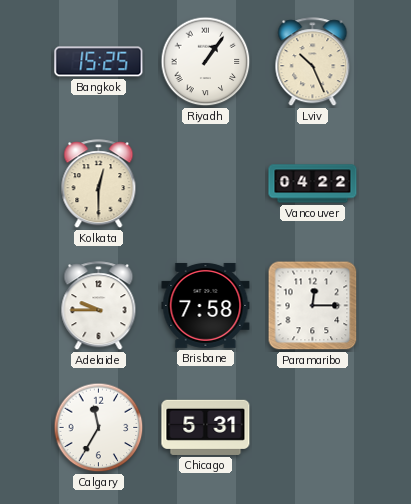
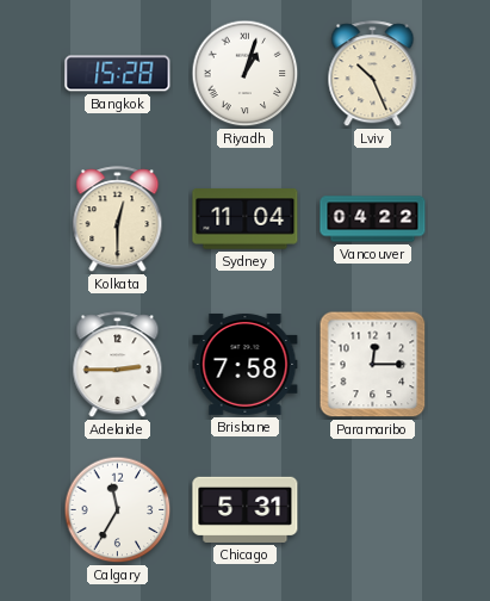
Bangkok: 15:25 -> 15:28
Riyadh: 1:06 -> 1:03
Sydney: none -> 11:04
Adelaide: 9:45 -> 2:45
